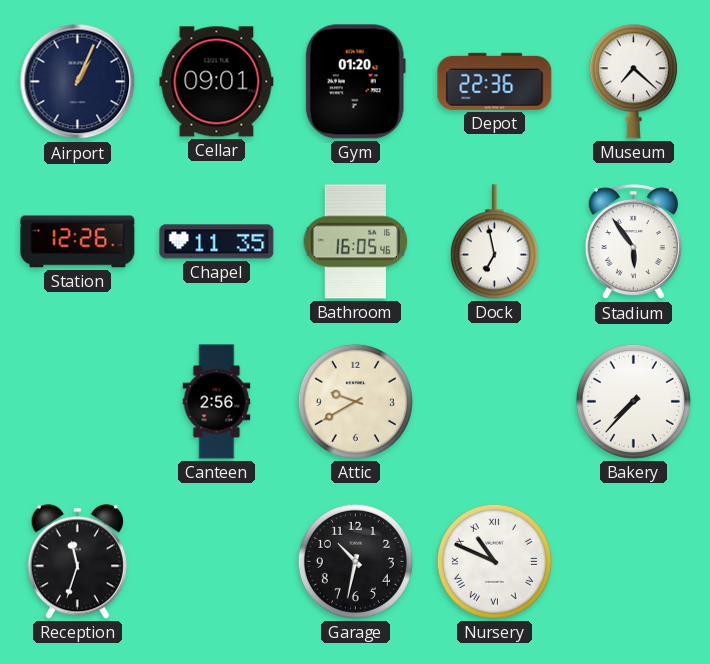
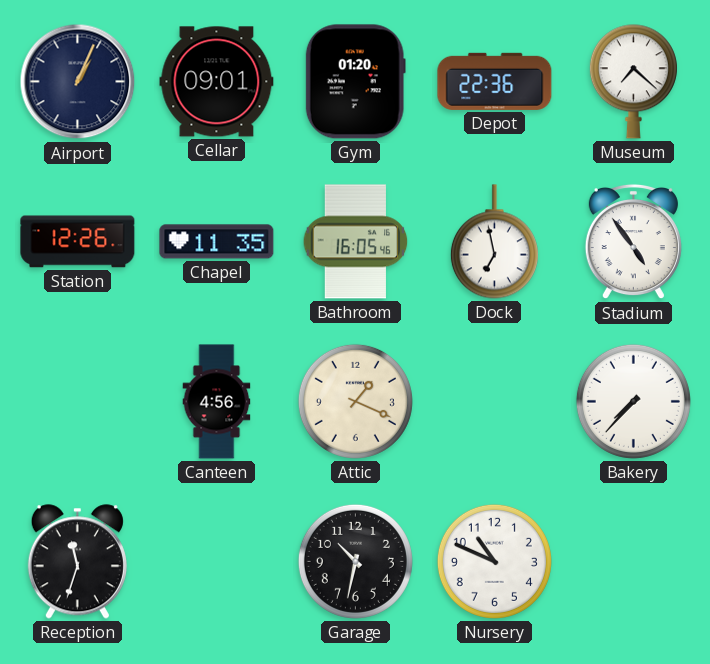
Stadium: 5:54 -> 4:54
Canteen: 2:56 -> 4:56
Attic: 9:40 -> 1:19
Nursery numerals: Roman -> Arabic
